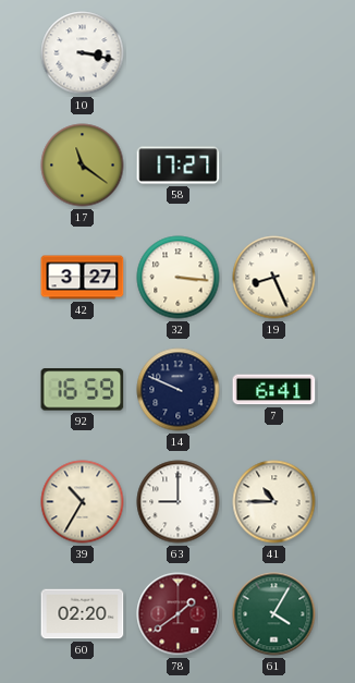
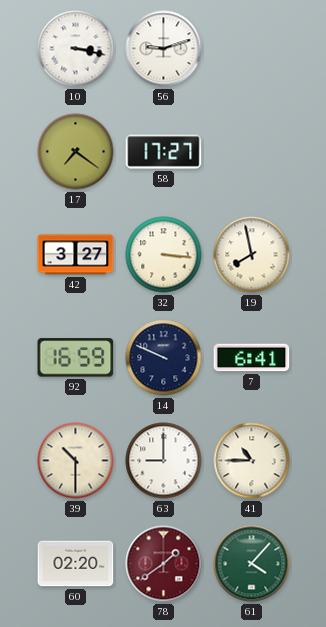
56: none -> 9:12
17: 11:21 -> 7:21
19: 8:26 -> 7:58
39: 10:35 -> 10:30
61: 4:05 -> 4:07
